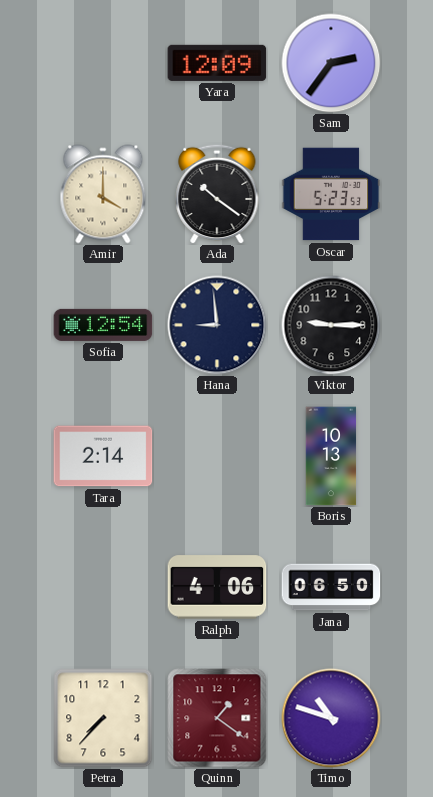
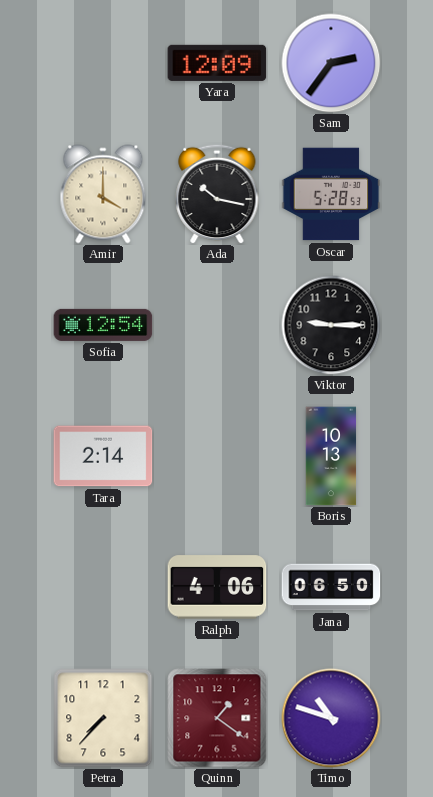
Ada: 10:21 -> 10:17
Oscar: 5:23 -> 5:28
Hana: 8:59 -> none
